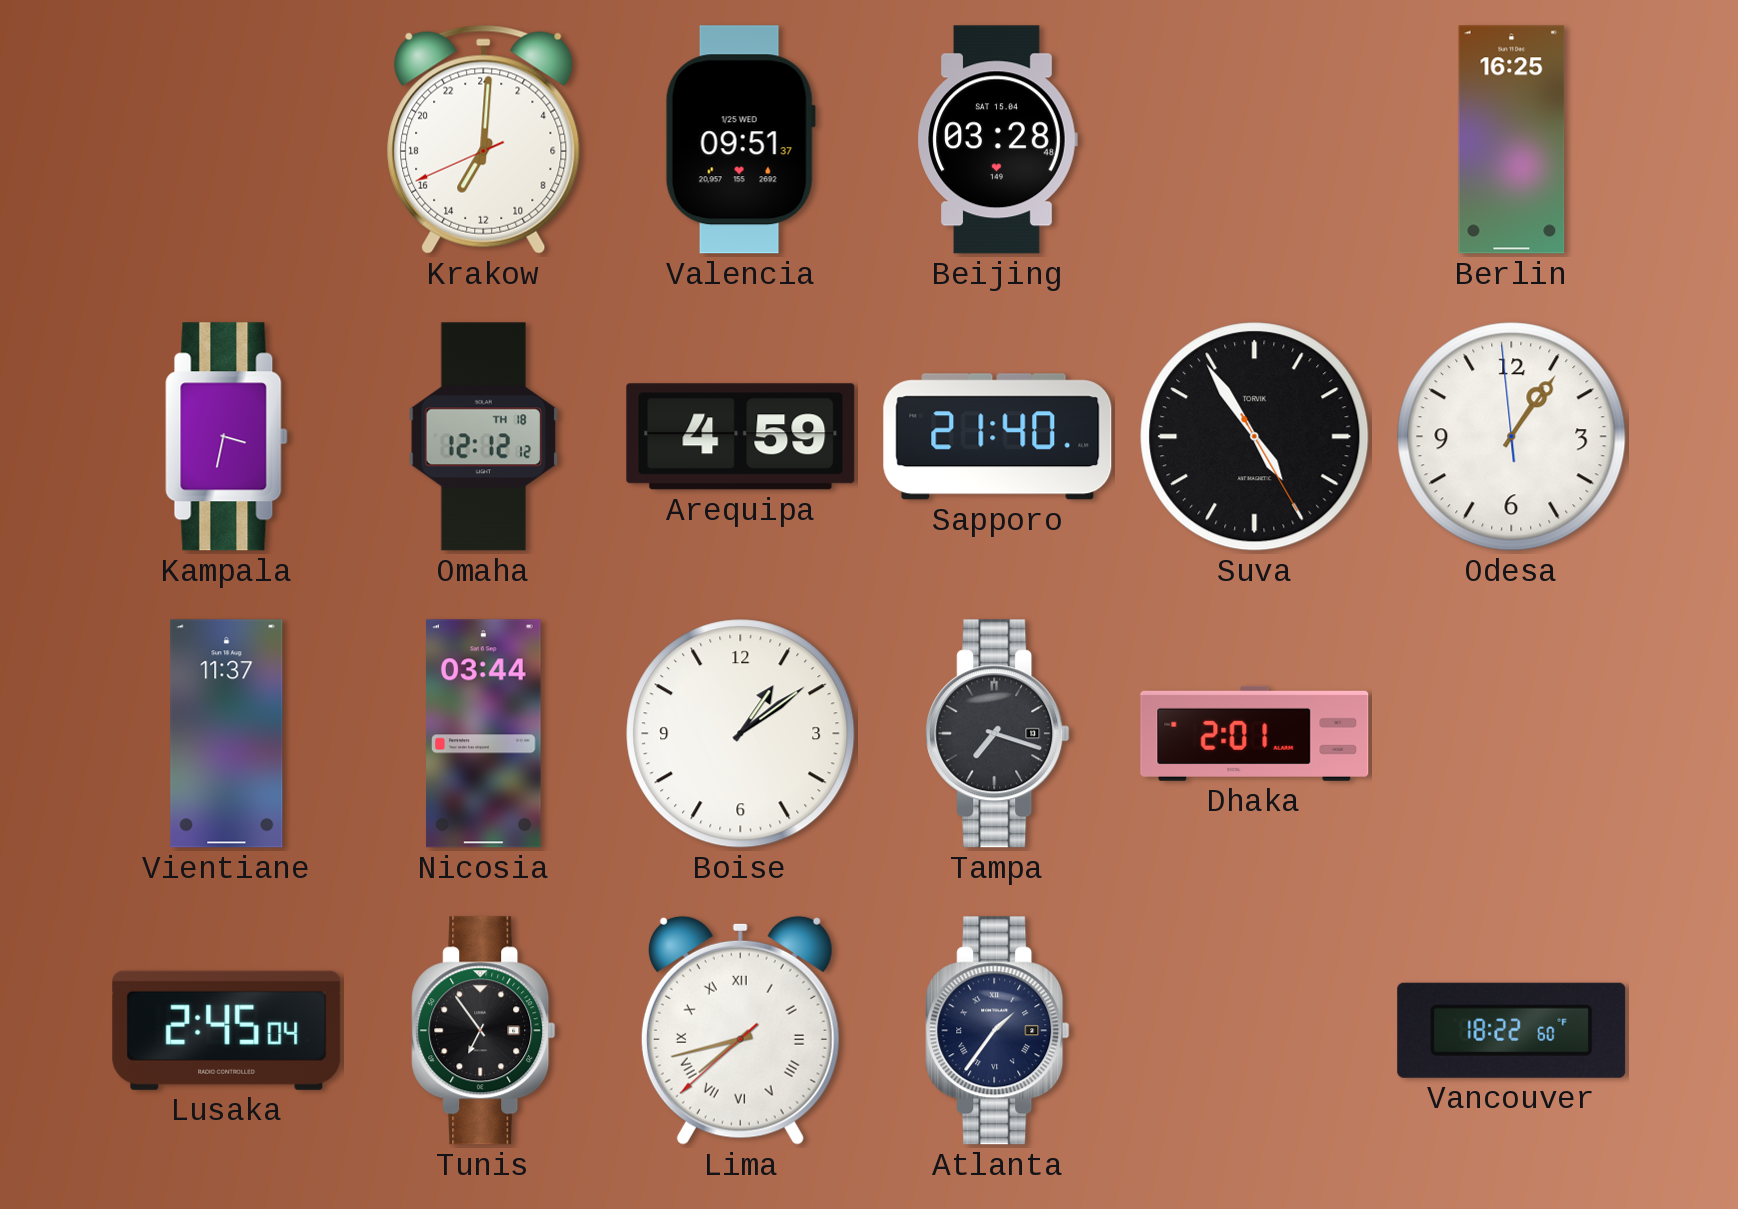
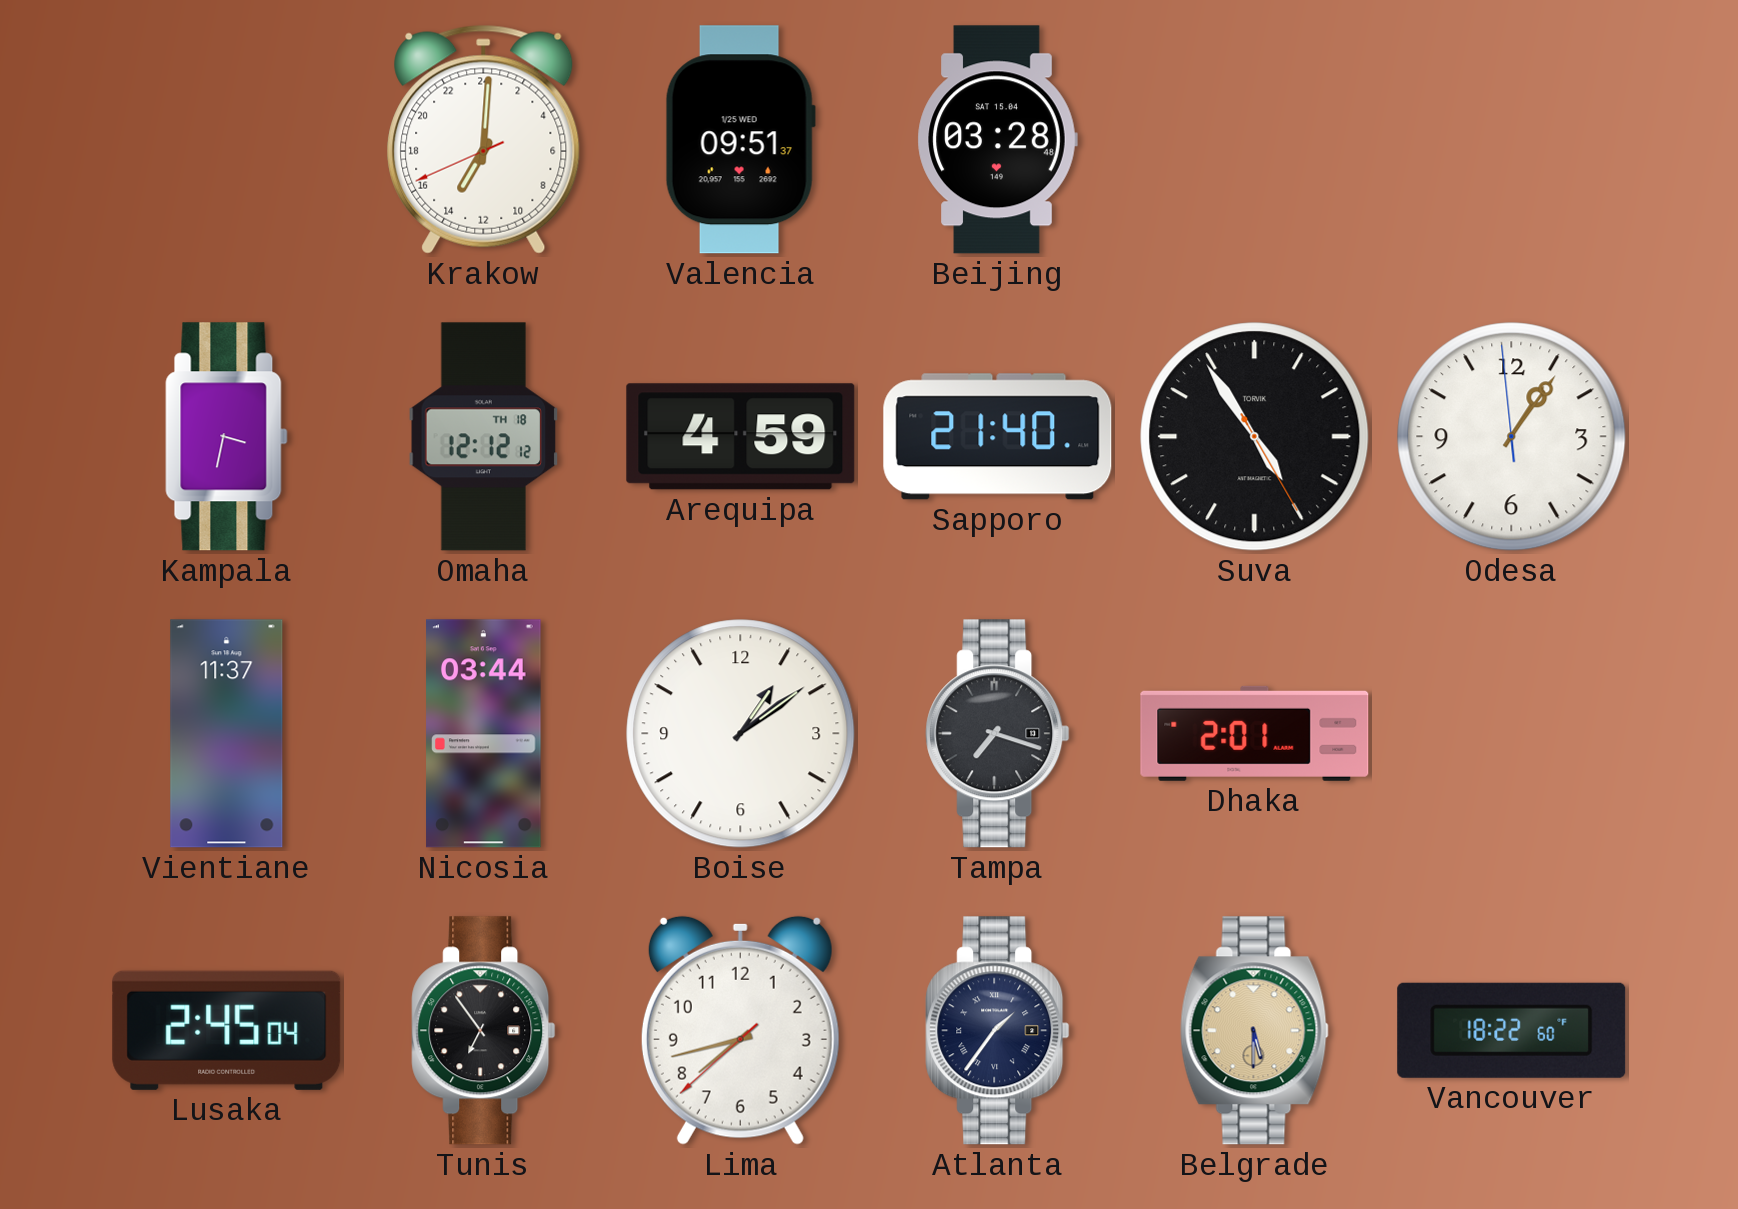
Berlin: 16:25 -> none
Lima numerals: Roman -> Arabic
Belgrade: none -> 5:30
